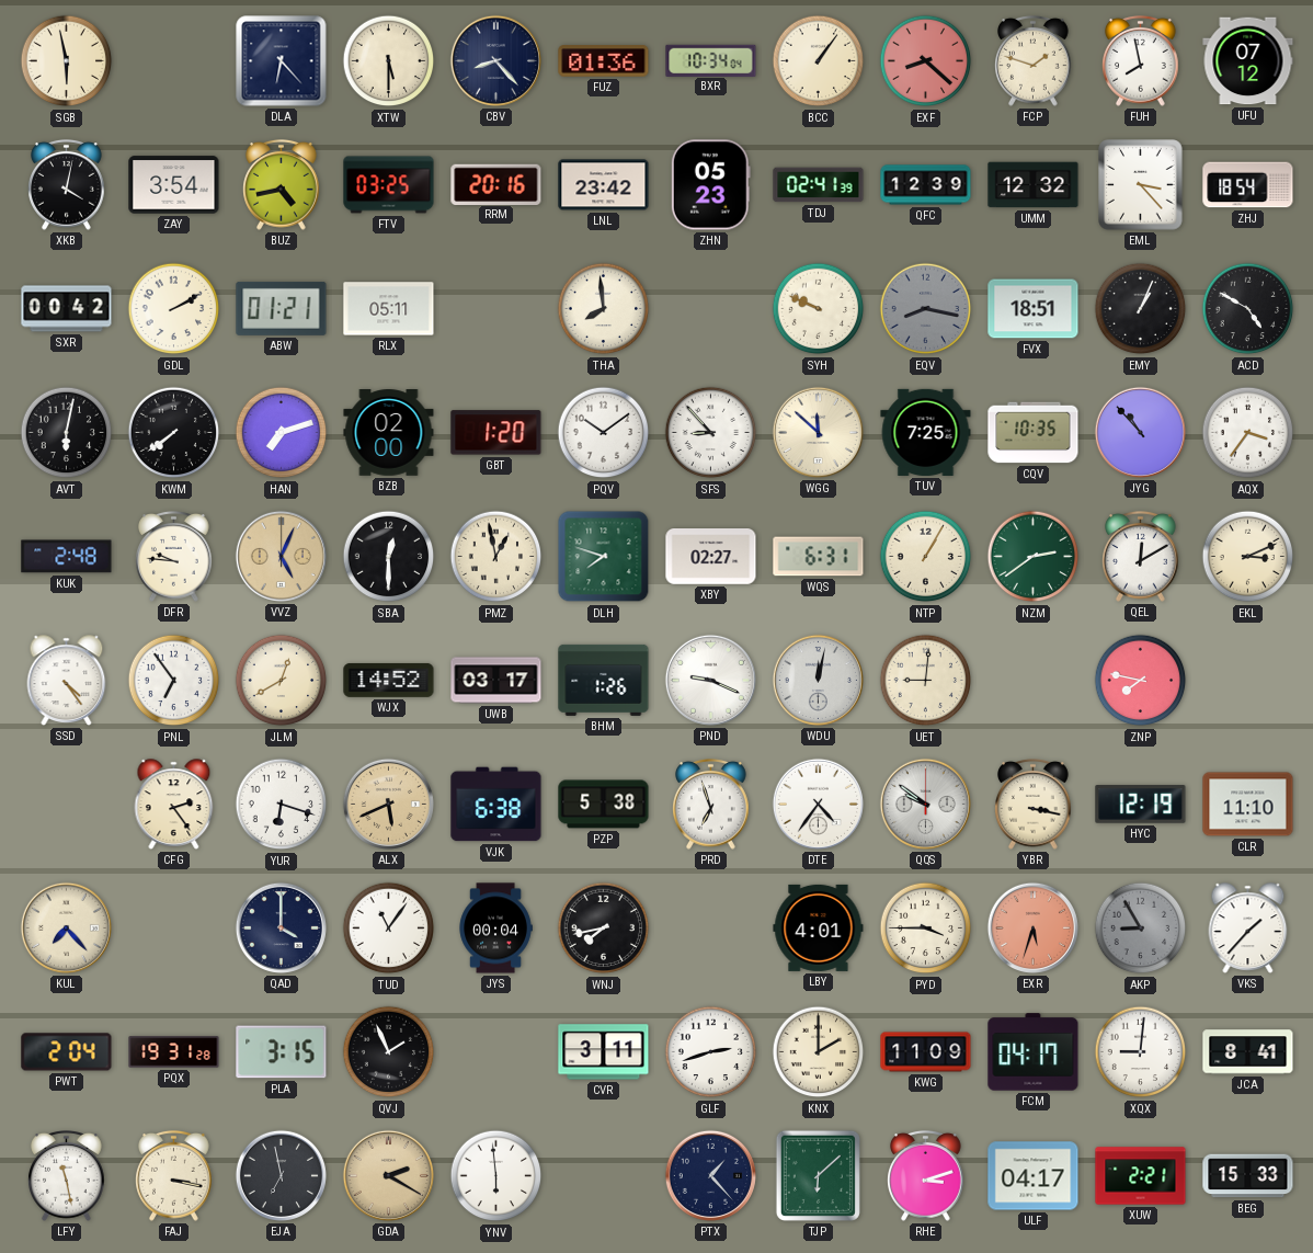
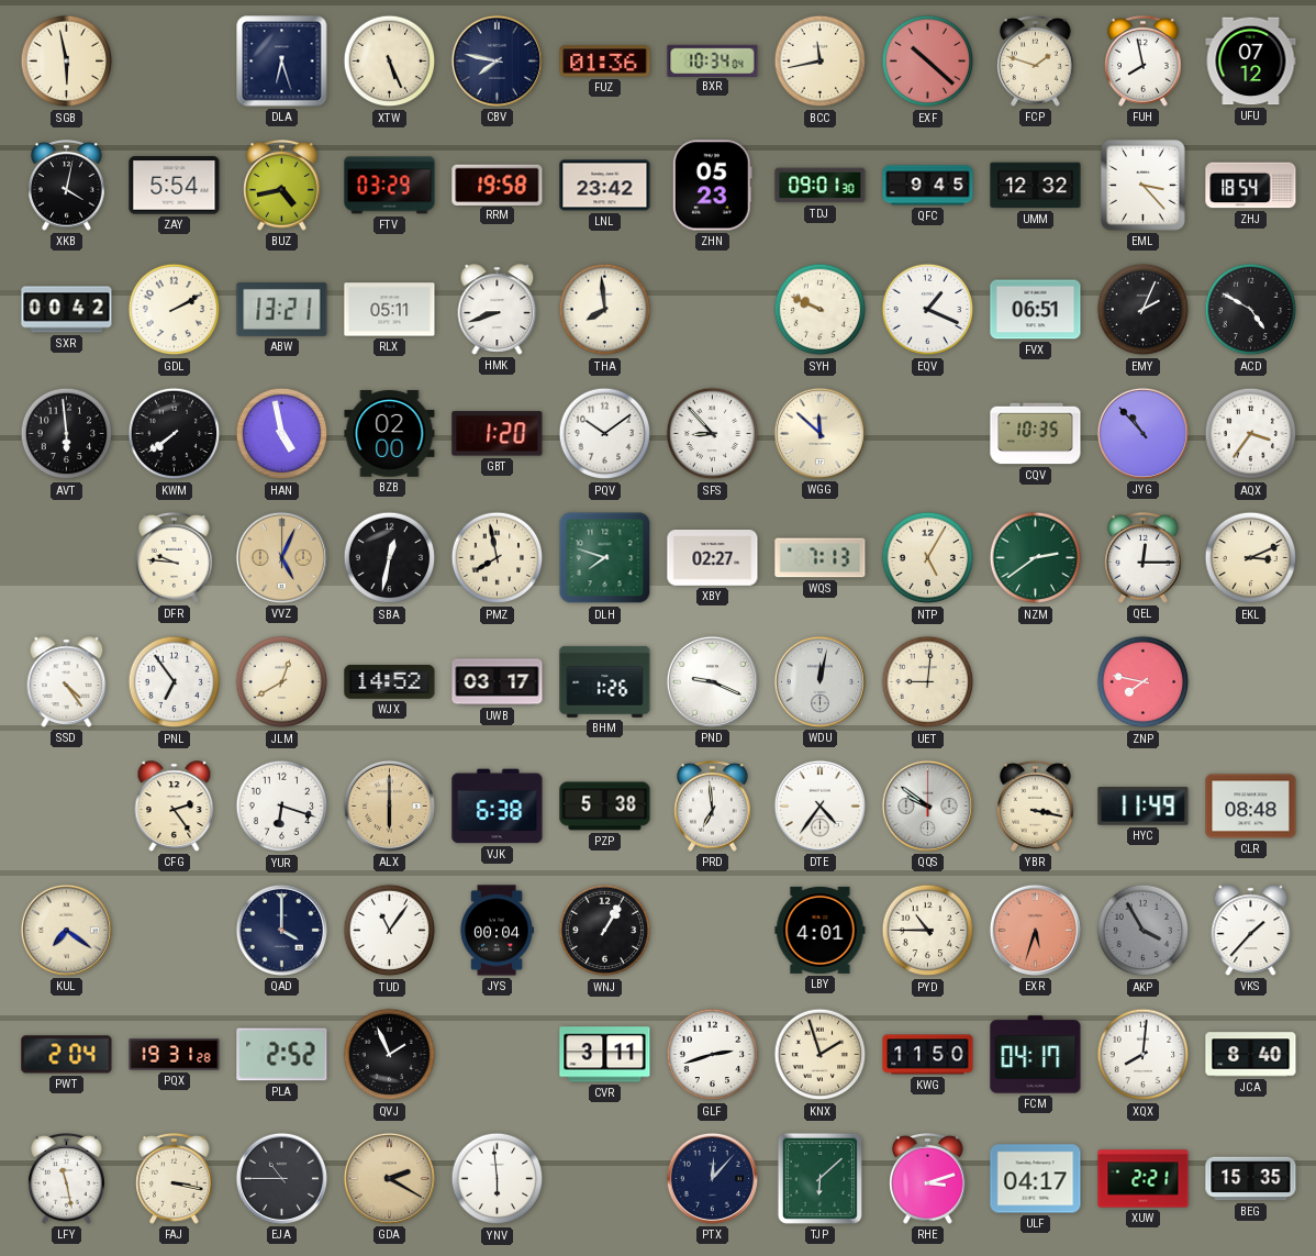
DLA: 6:23 -> 6:27
XTW: 5:30 -> 5:26
CBV: 8:23 -> 7:47
BCC: 1:06 -> 11:43
EXF: 8:22 -> 10:22
ZAY: 3:54 -> 5:54
FTV: 03:25 -> 03:29
RRM: 20:16 -> 19:58
TDJ: 02:41 -> 09:01
QFC: 12:39 -> 9:45
ABW: 01:21 -> 13:21
HMK: none -> 8:42
EQV: 8:17 -> 1:19
EQV dial: grey -> white
FVX: 18:51 -> 06:51
EMY: 1:04 -> 2:04
AVT: 6:02 -> 5:59
HAN: 7:12 -> 4:58
TUV: 7:25 -> none
KUK: 2:48 -> none
SBA: 12:30 -> 12:32
PMZ: 12:58 -> 7:58
WQS: 6:31 -> 7:13
NTP: 1:05 -> 5:05
QEL: 12:10 -> 12:15
ALX: 5:41 -> 6:00
PRD: 6:57 -> 6:59
HYC: 12:19 -> 11:49
CLR: 11:10 -> 08:48
KUL: 7:23 -> 7:21
WNJ: 7:43 -> 1:05
PYD: 3:45 -> 10:45
AKP: 8:55 -> 3:55
PLA: 3:15 -> 2:52
KNX: 2:00 -> 1:57
KWG: 11:09 -> 11:50
XQX: 9:01 -> 8:01
JCA: 8:41 -> 8:40
EJA: 6:58 -> 10:45
PTX: 1:23 -> 12:07
BEG: 15:33 -> 15:35
